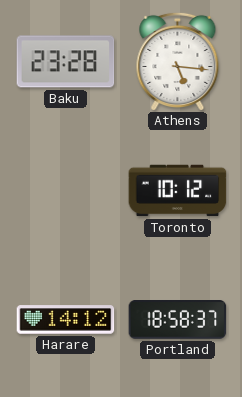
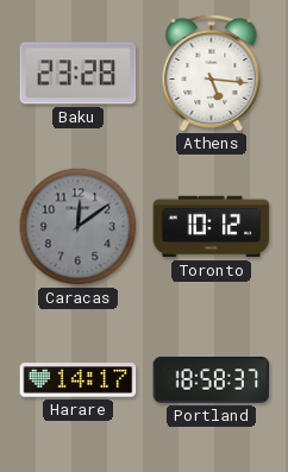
Caracas: none -> 12:09
Harare: 14:12 -> 14:17
